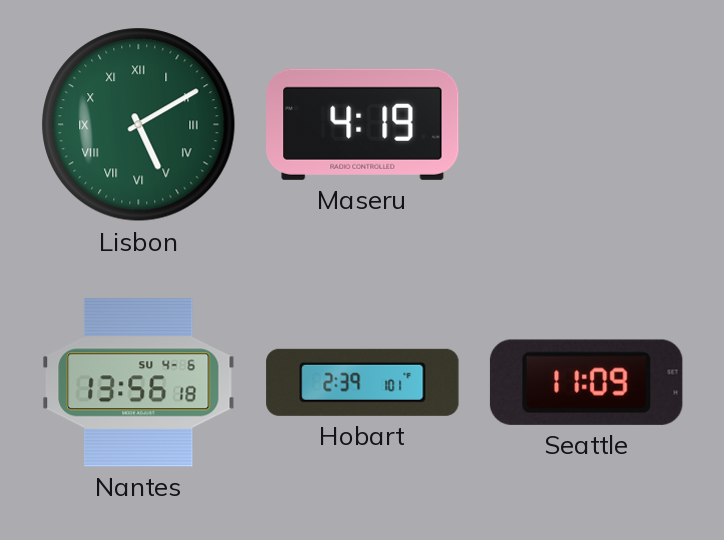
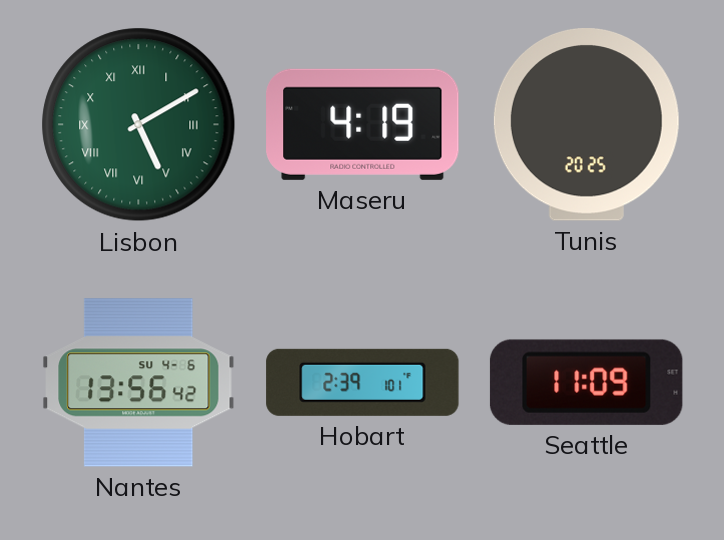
Tunis: none -> 20:25
Nantes: 13:56:18 -> 13:56:42
